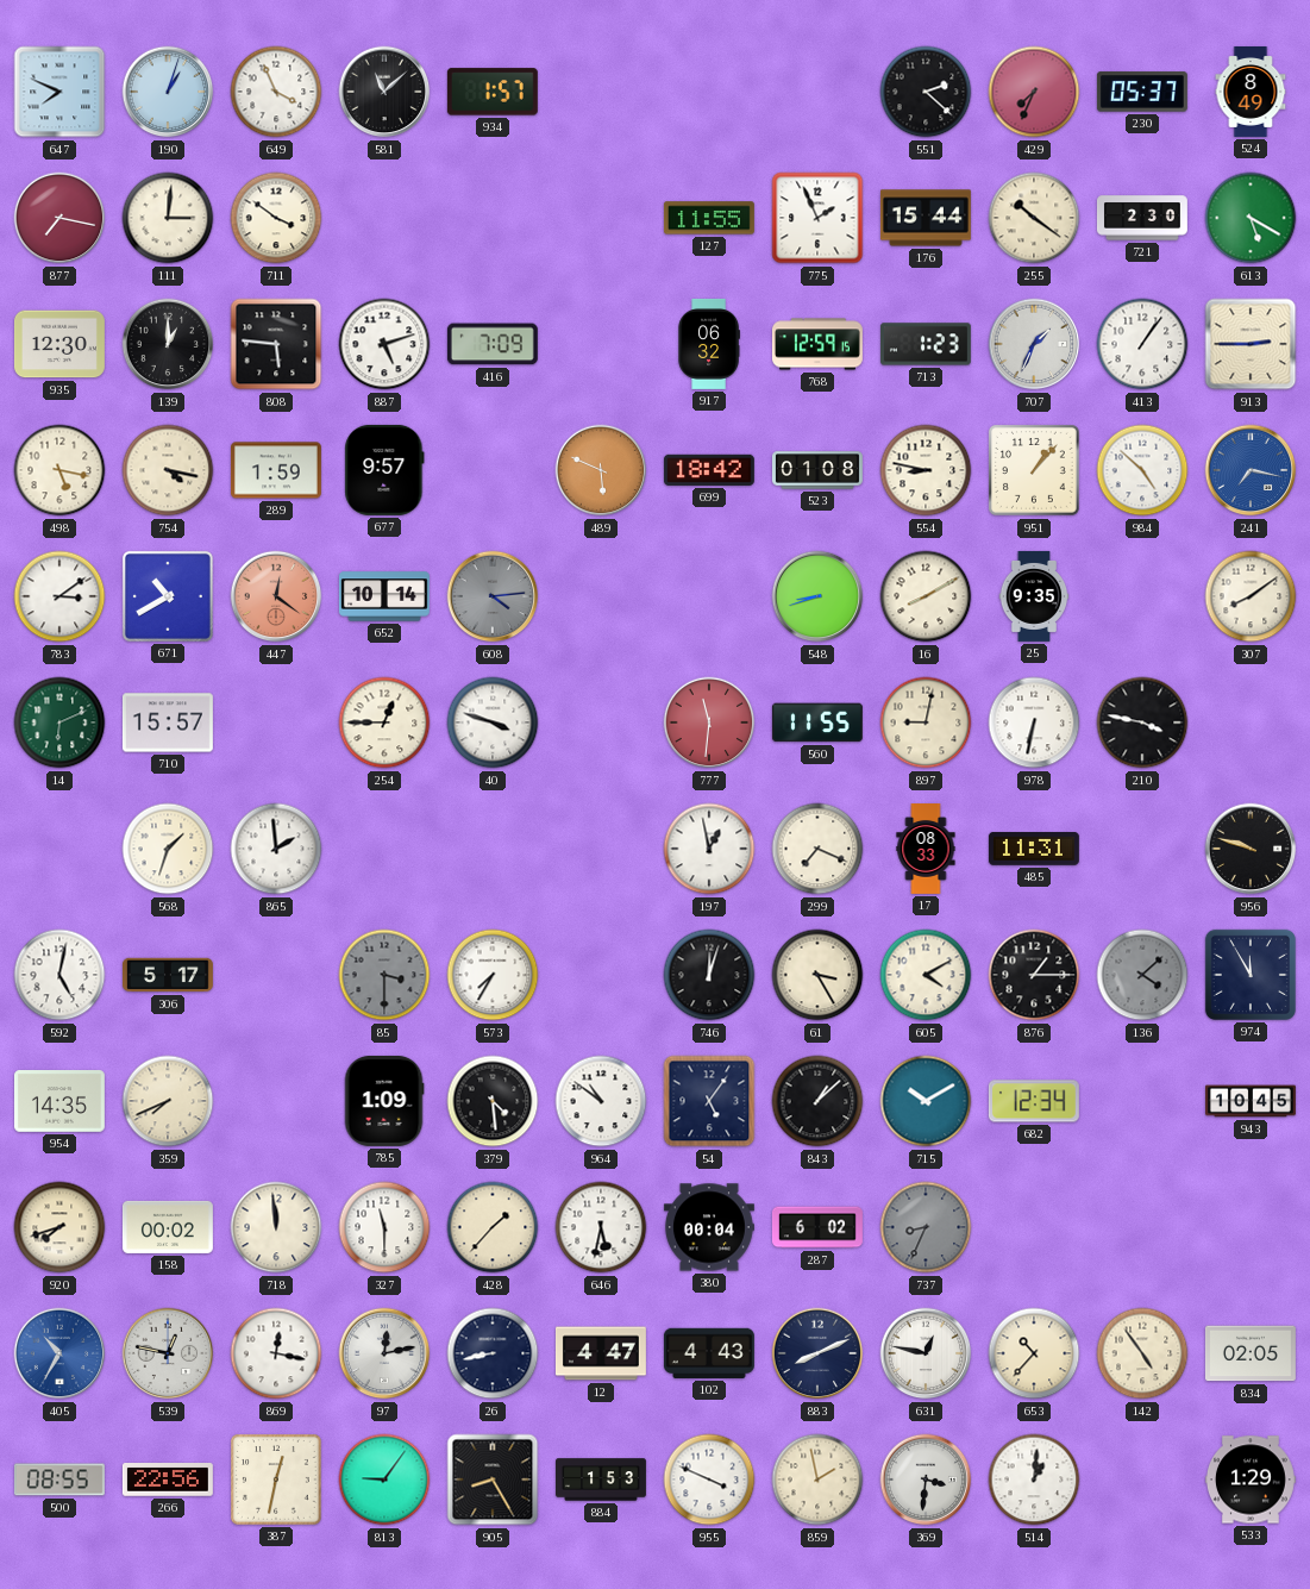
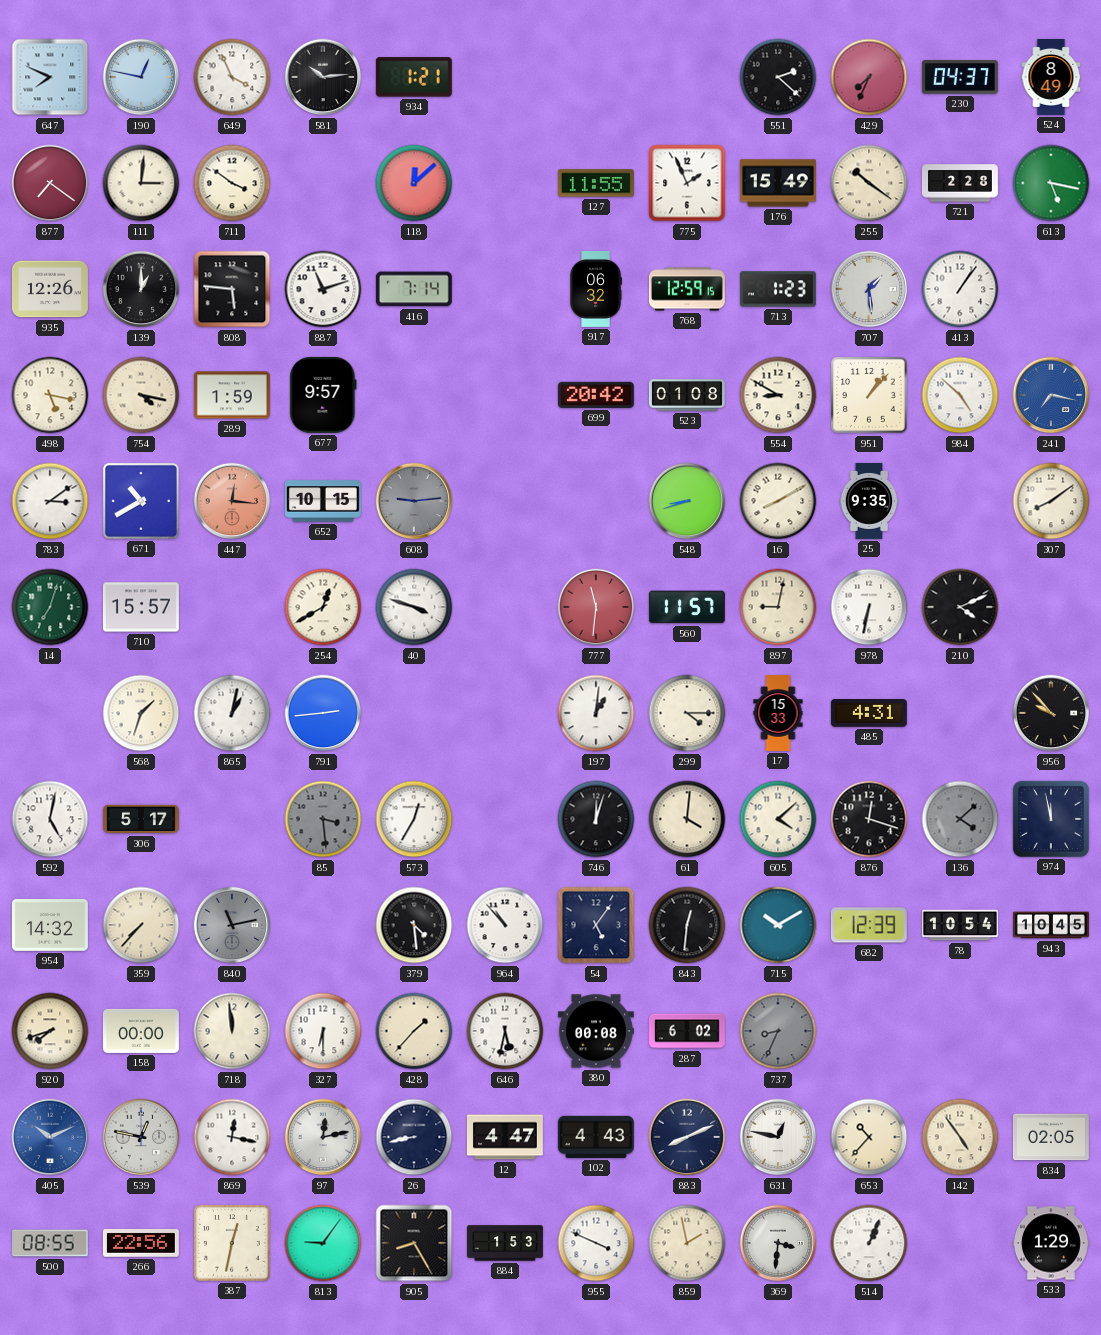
190: 1:03 -> 12:47
581: 11:08 -> 10:14
934: 1:57 -> 1:21
230: 05:37 -> 04:37
877: 7:17 -> 7:21
118: none -> 12:08
176: 15:44 -> 15:49
721: 2:30 -> 2:28
613: 5:20 -> 5:17
935: 12:30 -> 12:26
887: 5:12 -> 11:12
416: 7:09 -> 7:14
707: 1:34 -> 1:29
913: 2:45 -> none
489: 5:49 -> none
699: 18:42 -> 20:42
554: 8:47 -> 8:50
447: 12:21 -> 12:16
652: 10:14 -> 10:15
608: 4:14 -> 9:14
14: 6:11 -> 7:03
254: 12:45 -> 12:40
560: 11:55 -> 11:57
210: 3:47 -> 4:11
865: 1:59 -> 1:02
791: none -> 2:44
197: 12:58 -> 1:01
299: 7:19 -> 4:15
17: 08:33 -> 15:33
485: 11:31 -> 4:31
956: 9:48 -> 9:53
85: 3:30 -> 3:29
573: 7:35 -> 12:35
61: 3:25 -> 4:01
605: 4:10 -> 4:08
876: 1:15 -> 12:18
974: 11:55 -> 11:58
954: 14:35 -> 14:32
359: 7:41 -> 7:37
840: none -> 11:13
785: 1:09 -> none
964: 10:51 -> 10:53
843: 1:08 -> 12:31
682: 12:34 -> 12:39
78: none -> 10:54
158: 00:02 -> 00:00
327: 11:30 -> 6:30
380: 00:04 -> 00:08
405: 10:35 -> 10:11
514: 1:01 -> 1:04
